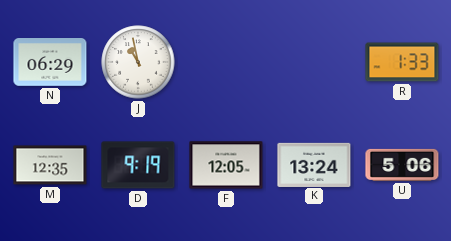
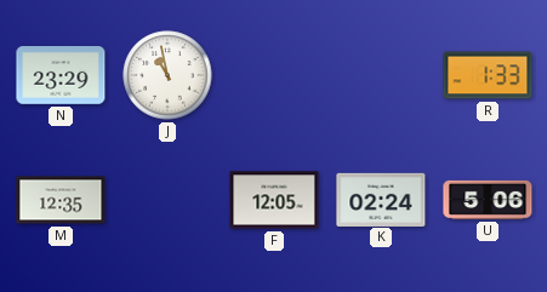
N: 06:29 -> 23:29
D: 9:19 -> none
K: 13:24 -> 02:24
